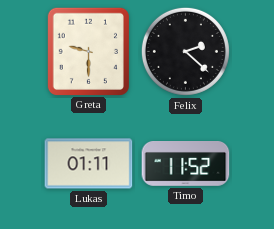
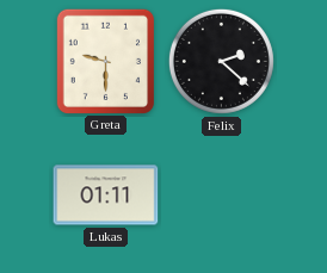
Timo: 11:52 -> none
